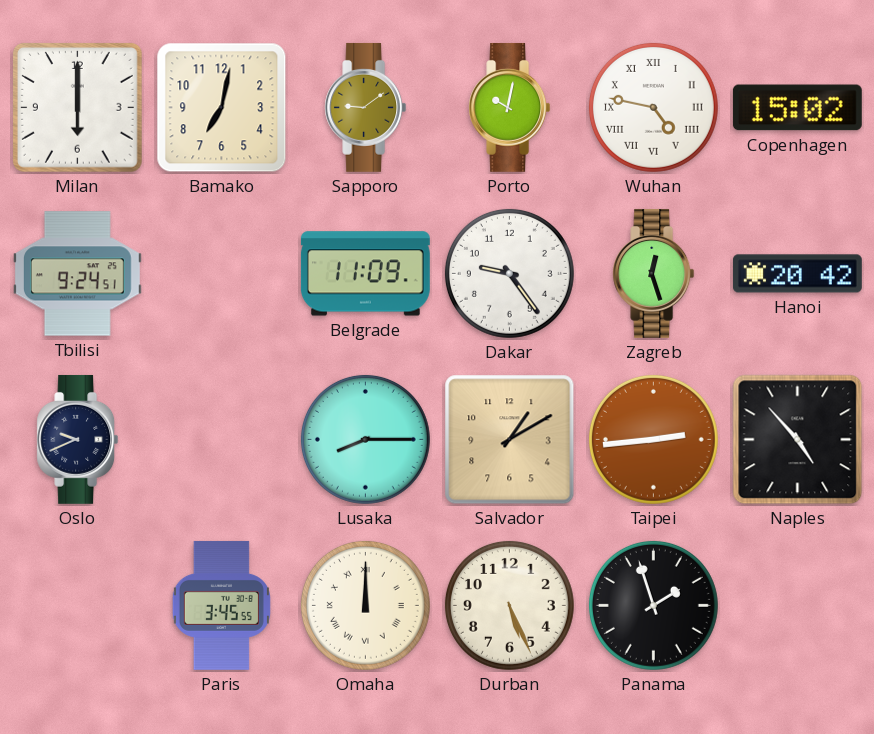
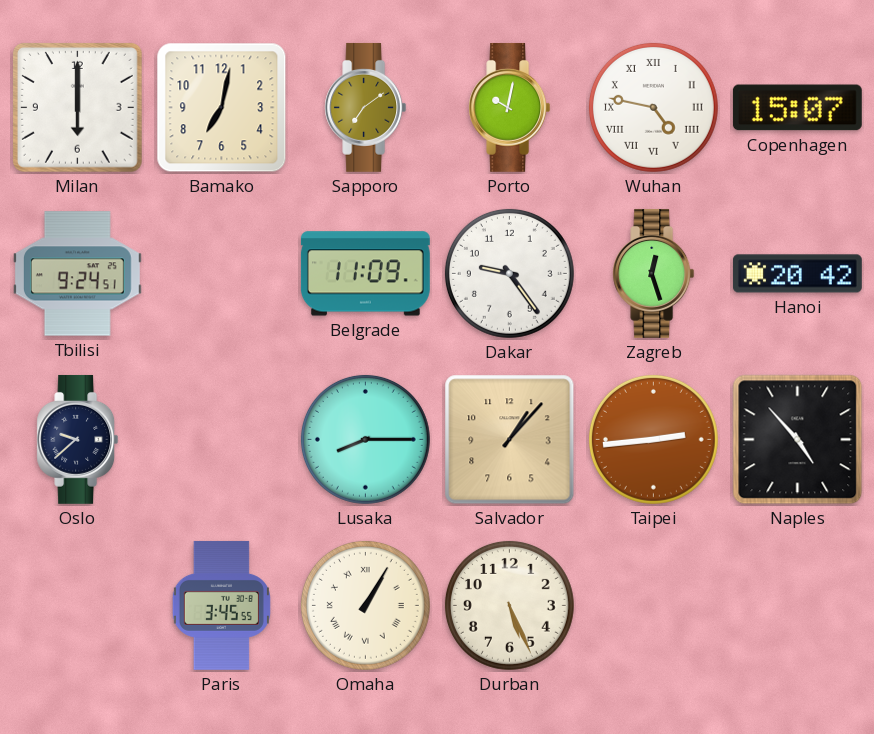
Sapporo: 9:09 -> 7:09
Copenhagen: 15:02 -> 15:07
Oslo: 9:41 -> 9:38
Salvador: 1:10 -> 1:07
Omaha: 12:00 -> 1:05
Panama: 1:57 -> none
